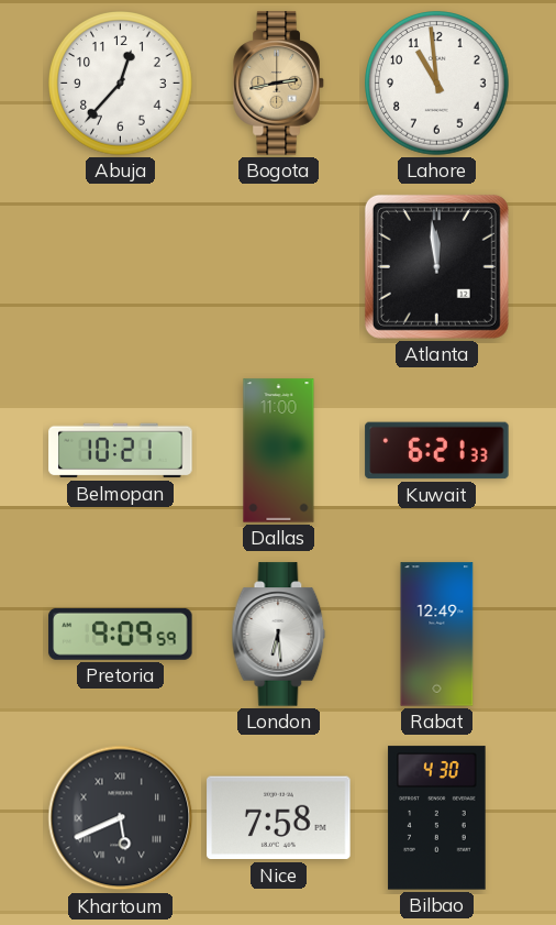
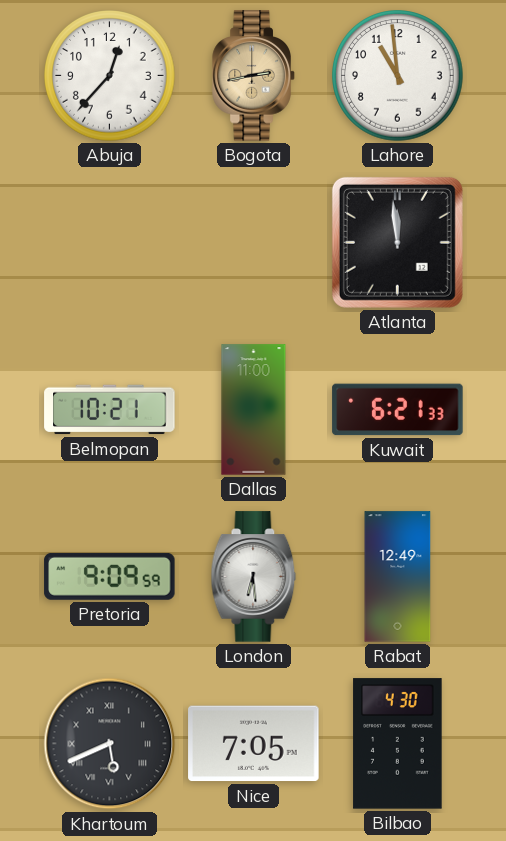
Nice: 7:58 -> 7:05
